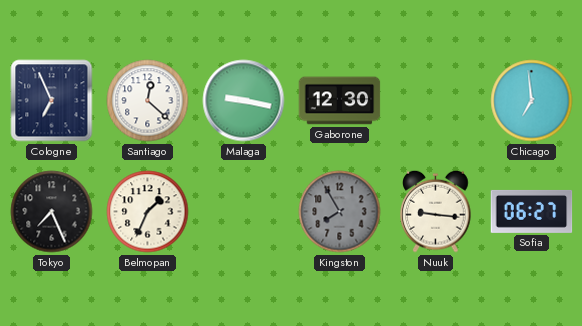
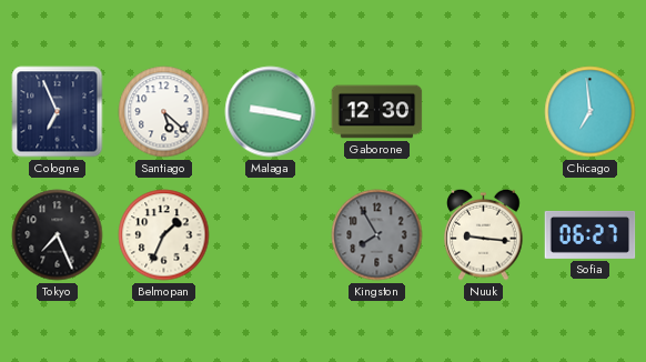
Santiago: 12:22 -> 5:22
